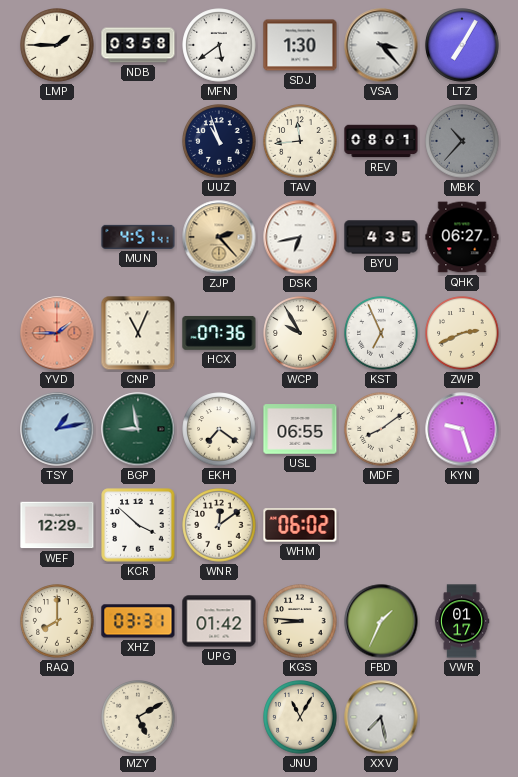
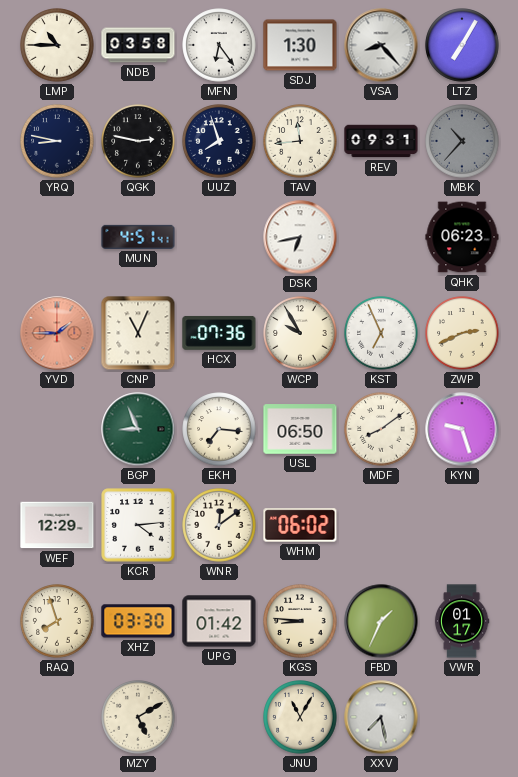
LMP: 1:45 -> 10:45
MFN: 5:39 -> 6:24
VSA: 3:23 -> 8:23
YRQ: none -> 8:47
QGK: none -> 2:47
UUZ: 10:57 -> 7:57
REV: 08:01 -> 09:31
ZJP: 2:23 -> none
BYU: 4:35 -> none
QHK: 06:27 -> 06:23
TSY: 1:13 -> none
BGP: 8:58 -> 8:56
EKH: 7:21 -> 7:16
USL: 06:55 -> 06:50
KCR: 3:52 -> 4:14
RAQ: 8:00 -> 7:57
XHZ: 03:31 -> 03:30
